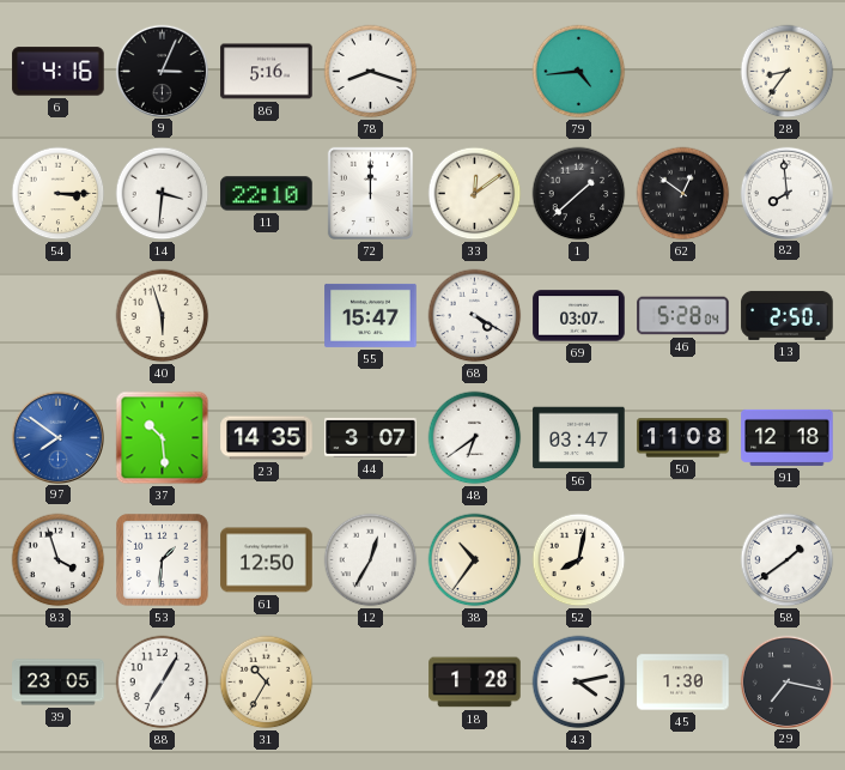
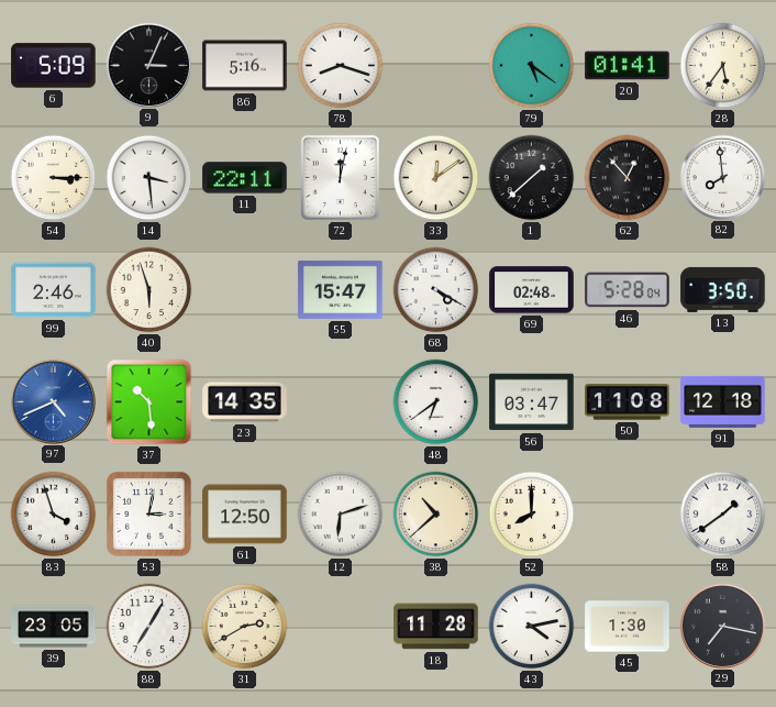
6: 4:16 -> 5:09
79: 4:44 -> 5:21
20: none -> 01:41
28: 8:36 -> 5:36
14: 3:31 -> 3:29
11: 22:10 -> 22:11
72: 12:00 -> 12:02
62: 12:51 -> 12:53
99: none -> 2:46
69: 03:07 -> 02:48
13: 2:50 -> 3:50
97: 7:51 -> 4:41
44: 3:07 -> none
53: 1:31 -> 3:02
12: 12:35 -> 6:12
38: 10:36 -> 10:38
52: 8:02 -> 8:00
31: 10:35 -> 2:40
18: 1:28 -> 11:28
